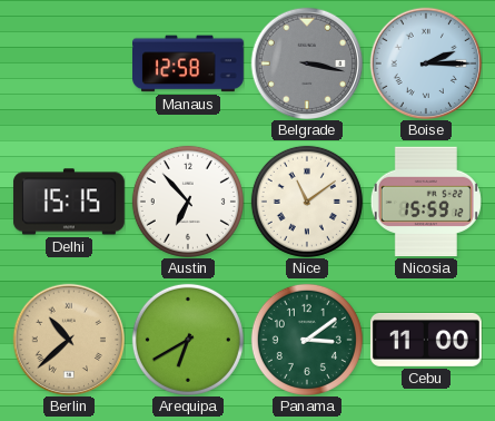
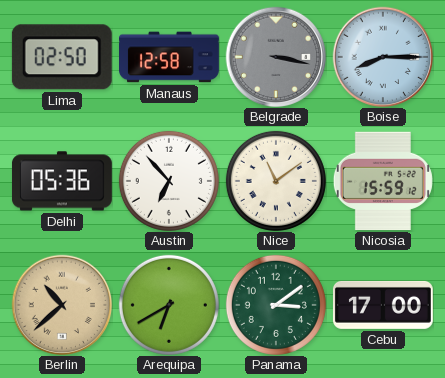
Lima: none -> 02:50
Boise: 2:15 -> 8:15
Delhi: 15:15 -> 05:36
Cebu: 11:00 -> 17:00
